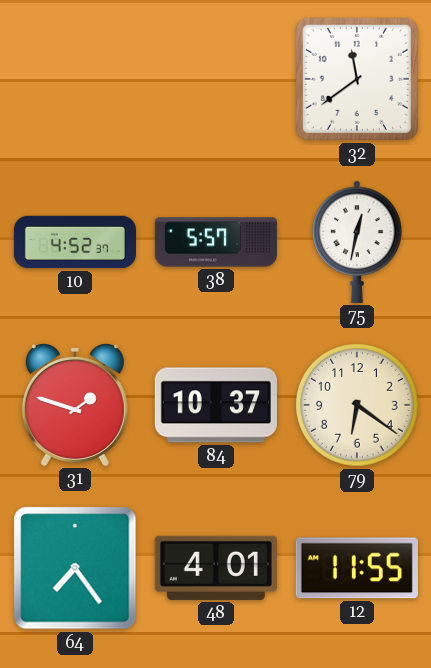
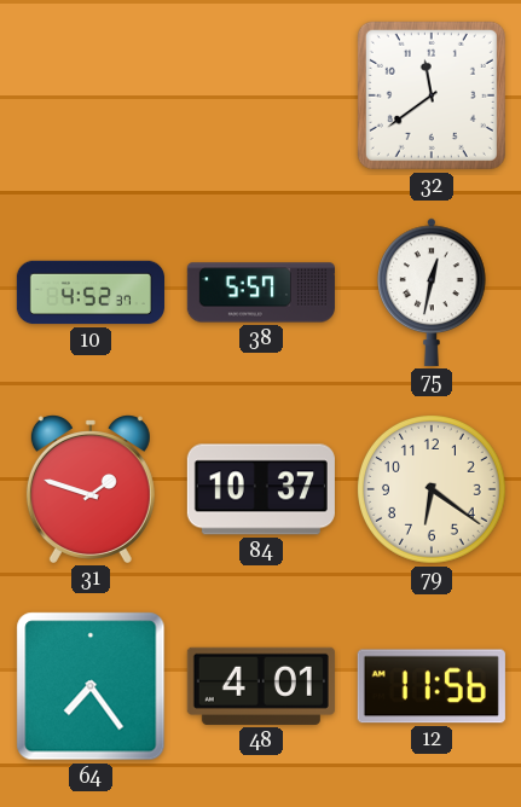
12: 11:55 -> 11:56
